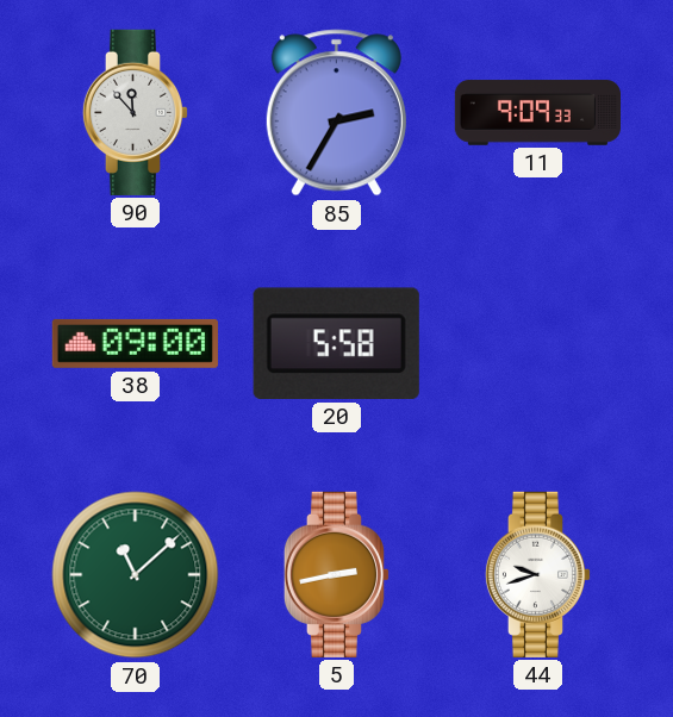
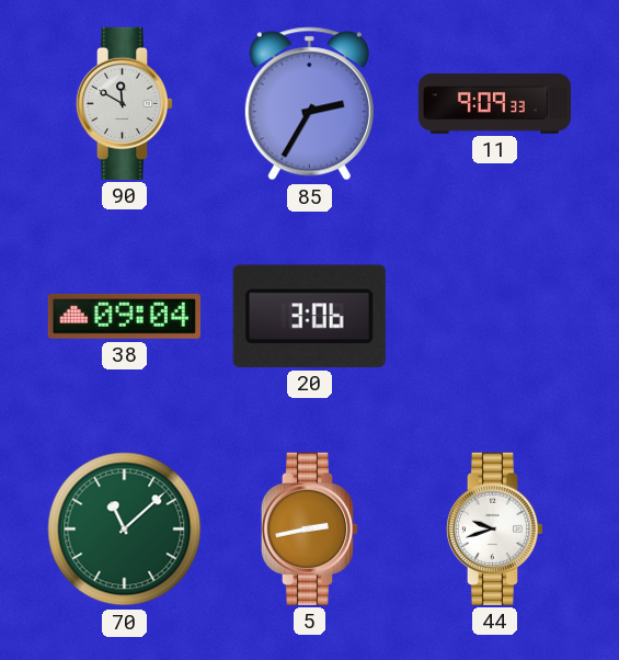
90: 11:53 -> 11:50
38: 09:00 -> 09:04
20: 5:58 -> 3:06
